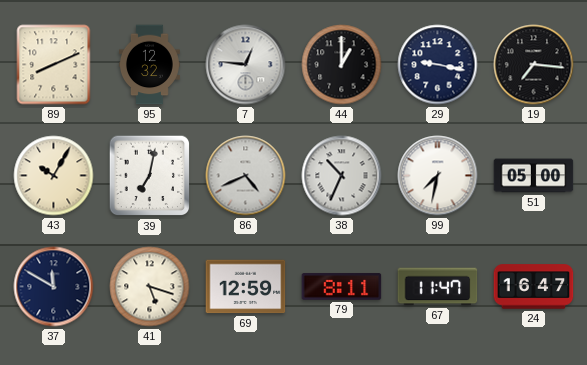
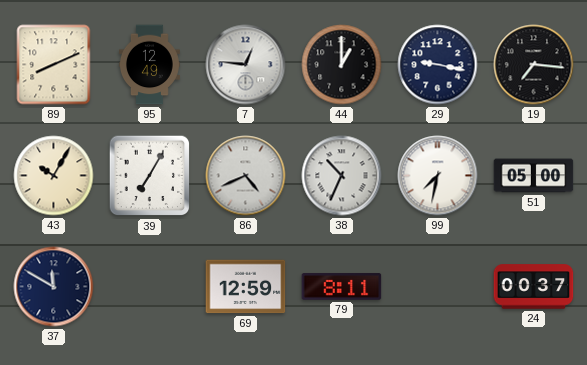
95: 12:32 -> 12:49
39: 7:02 -> 7:05
41: 5:18 -> none
67: 11:47 -> none
24: 16:47 -> 00:37
